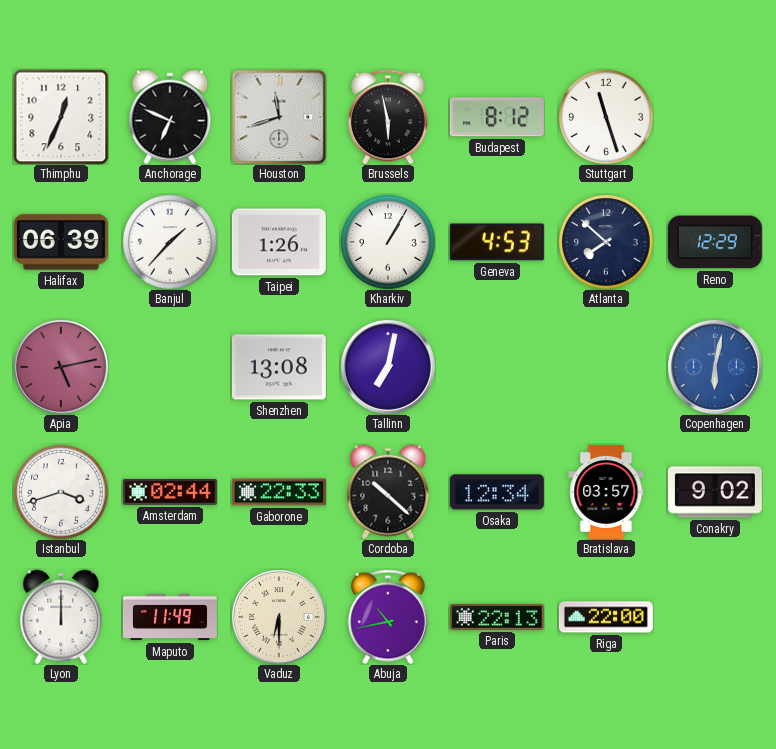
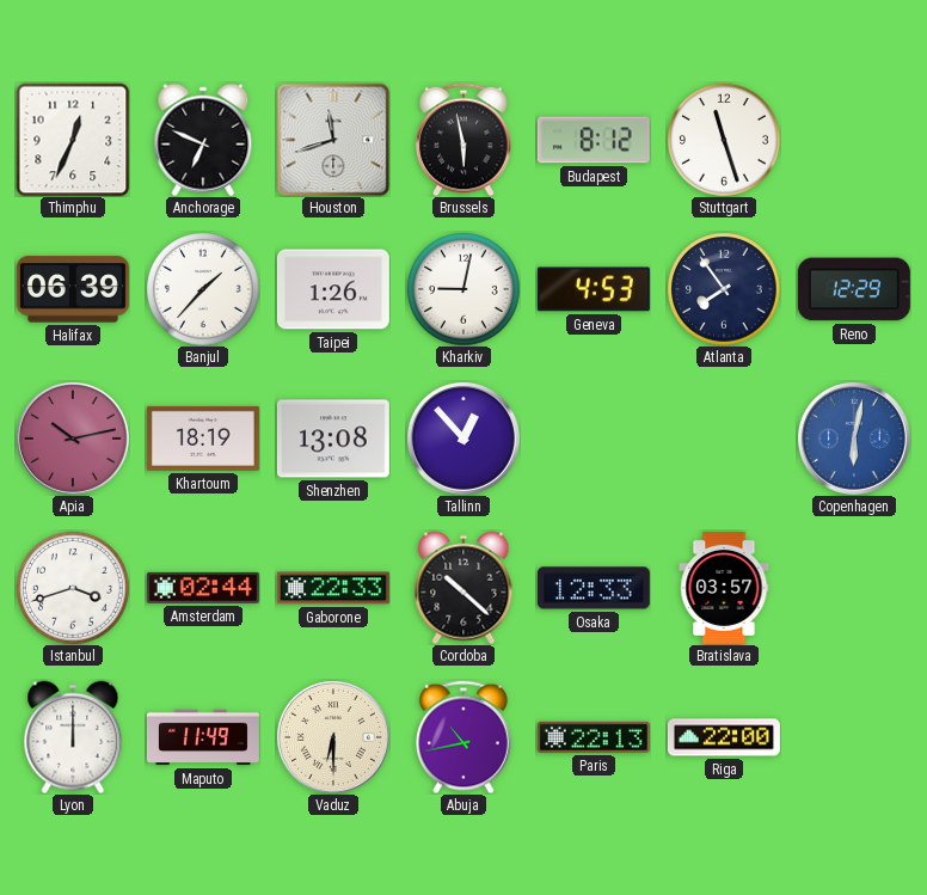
Kharkiv: 1:05 -> 9:02
Atlanta: 7:52 -> 7:54
Apia: 5:13 -> 10:13
Khartoum: none -> 18:19
Tallinn: 7:02 -> 12:53
Osaka: 12:34 -> 12:33
Conakry: 9:02 -> none
